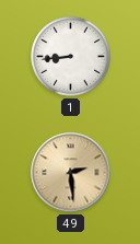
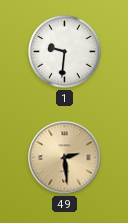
1: 8:44 -> 9:31
